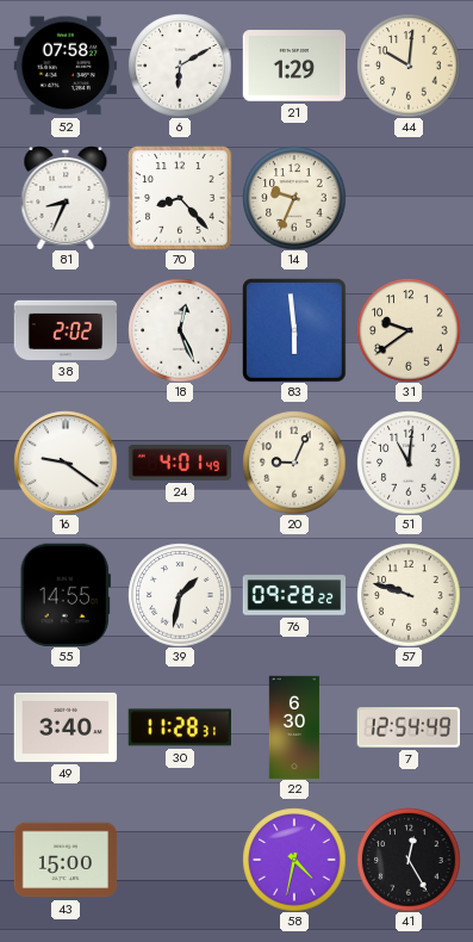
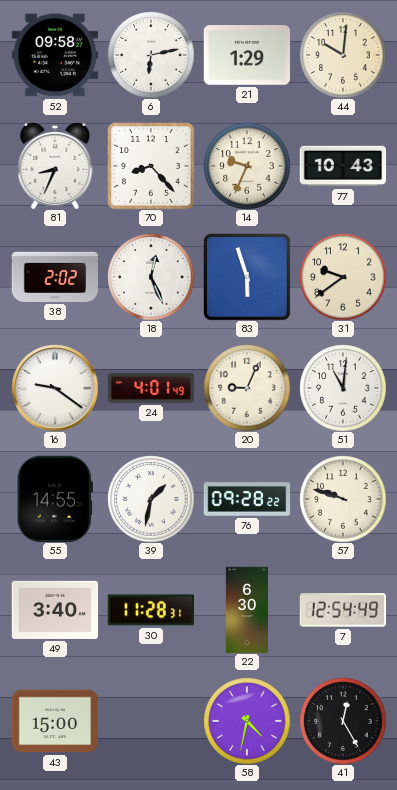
52: 07:58 -> 09:58
6: 6:10 -> 6:13
77: none -> 10:43
83: 5:59 -> 5:57
